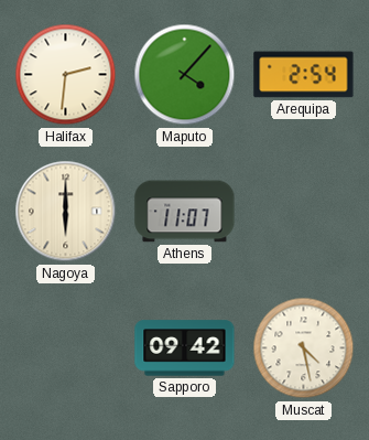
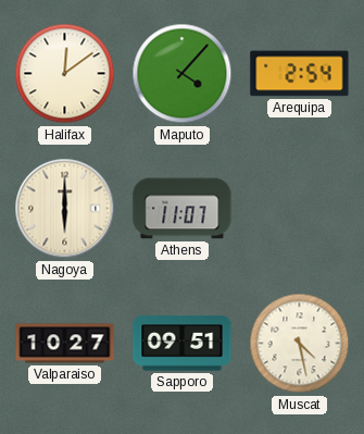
Halifax: 2:31 -> 12:09
Valparaiso: none -> 10:27
Sapporo: 09:42 -> 09:51
